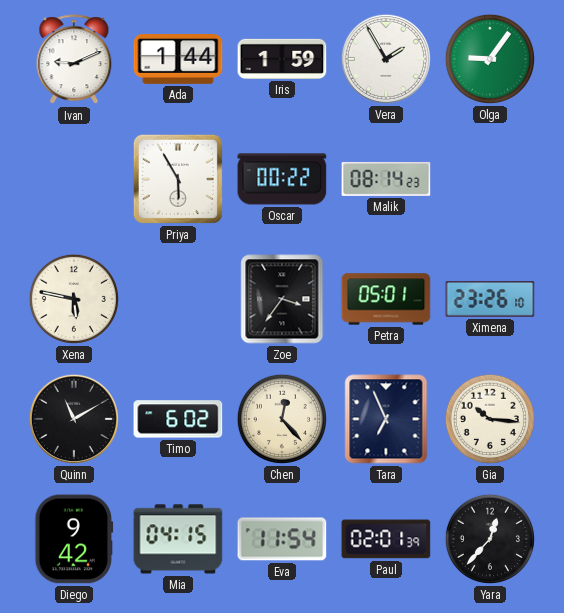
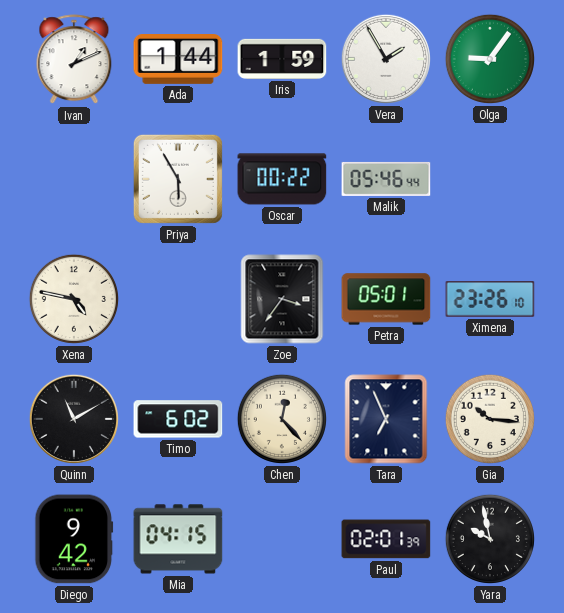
Ivan: 9:11 -> 1:11
Malik: 08:14 -> 05:46
Xena: 5:47 -> 4:47
Eva: 11:54 -> none
Yara: 12:37 -> 9:58
